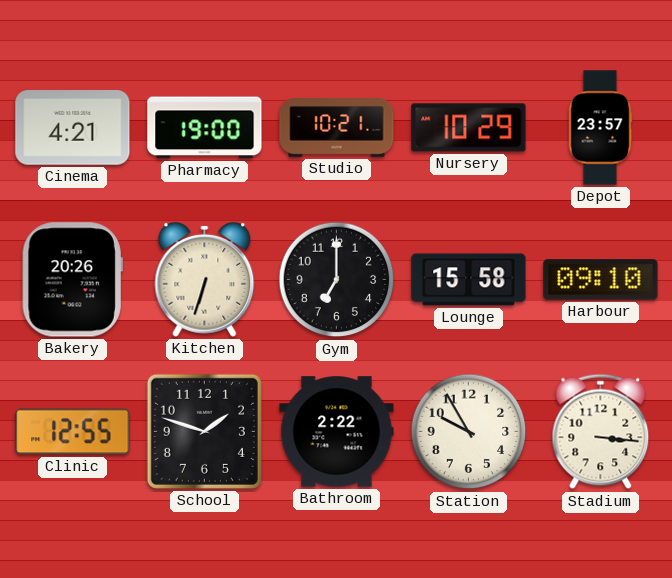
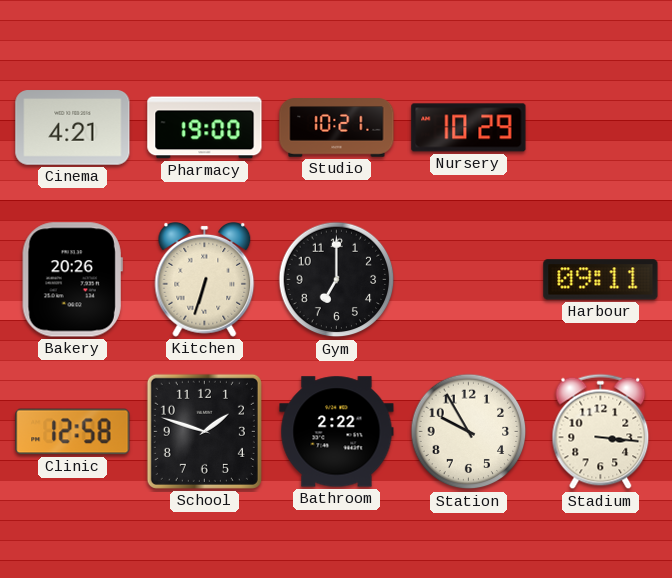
Depot: 23:57 -> none
Lounge: 15:58 -> none
Harbour: 09:10 -> 09:11
Clinic: 12:55 -> 12:58
